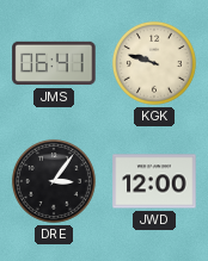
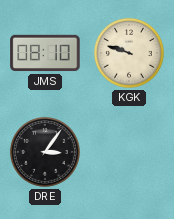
JMS: 06:41 -> 08:10
JWD: 12:00 -> none
